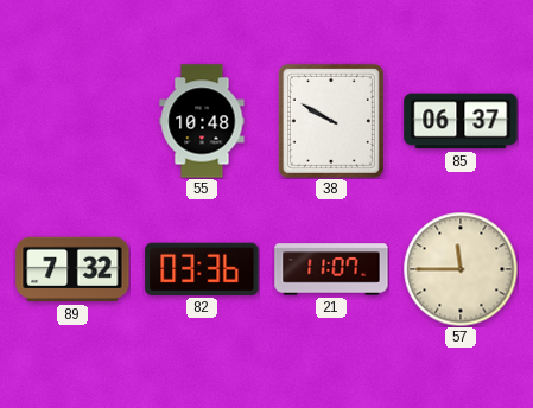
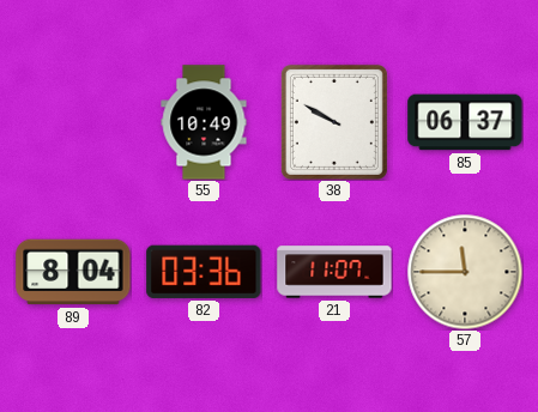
55: 10:48 -> 10:49
89: 7:32 -> 8:04
